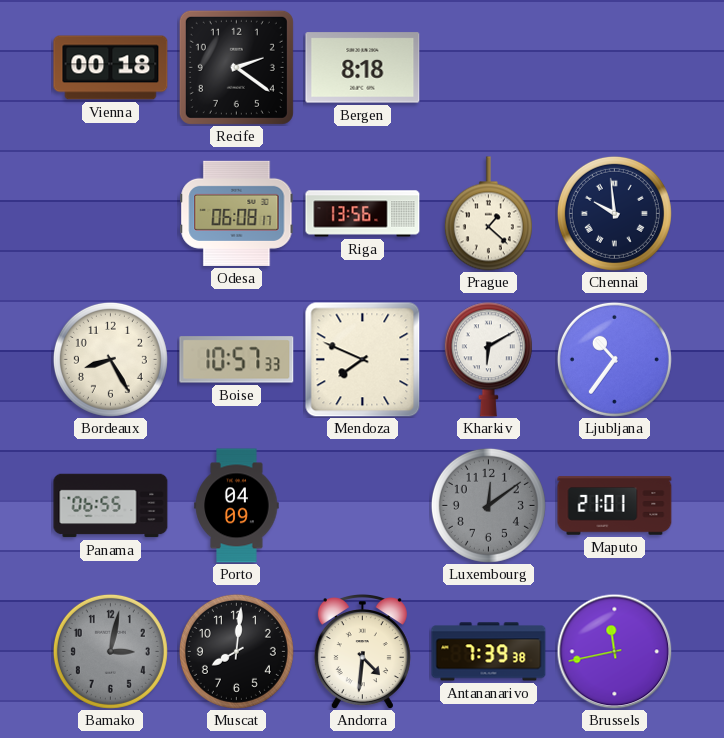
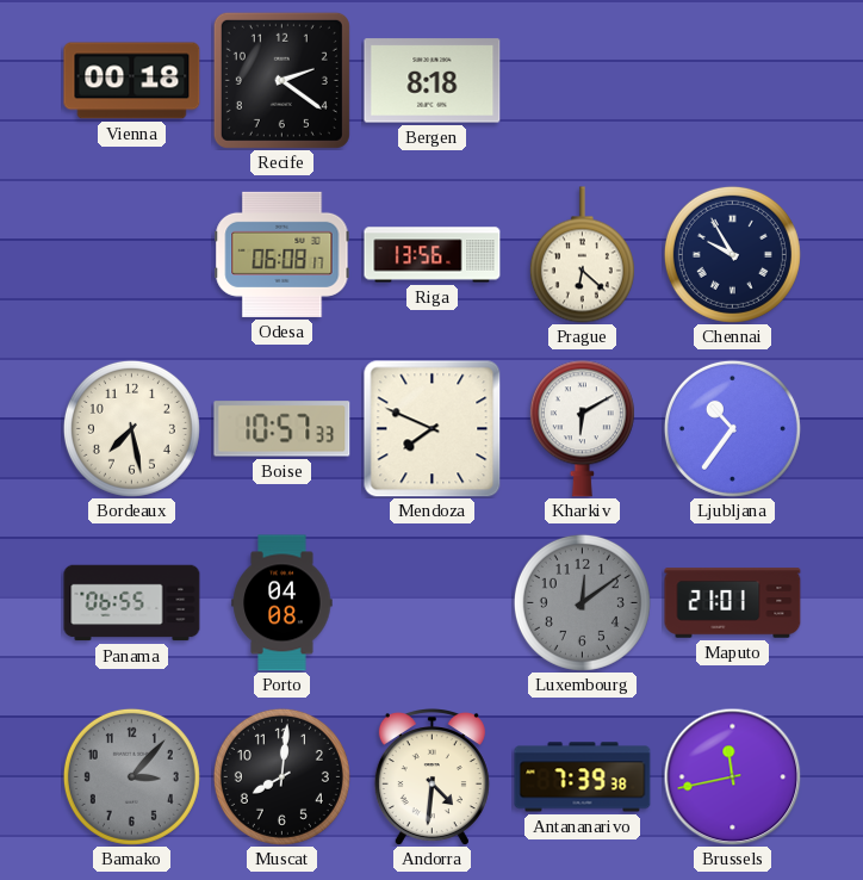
Prague: 1:22 -> 6:22
Chennai: 9:59 -> 9:55
Bordeaux: 8:25 -> 7:28
Porto: 04:09 -> 04:08
Bamako: 3:02 -> 3:07
